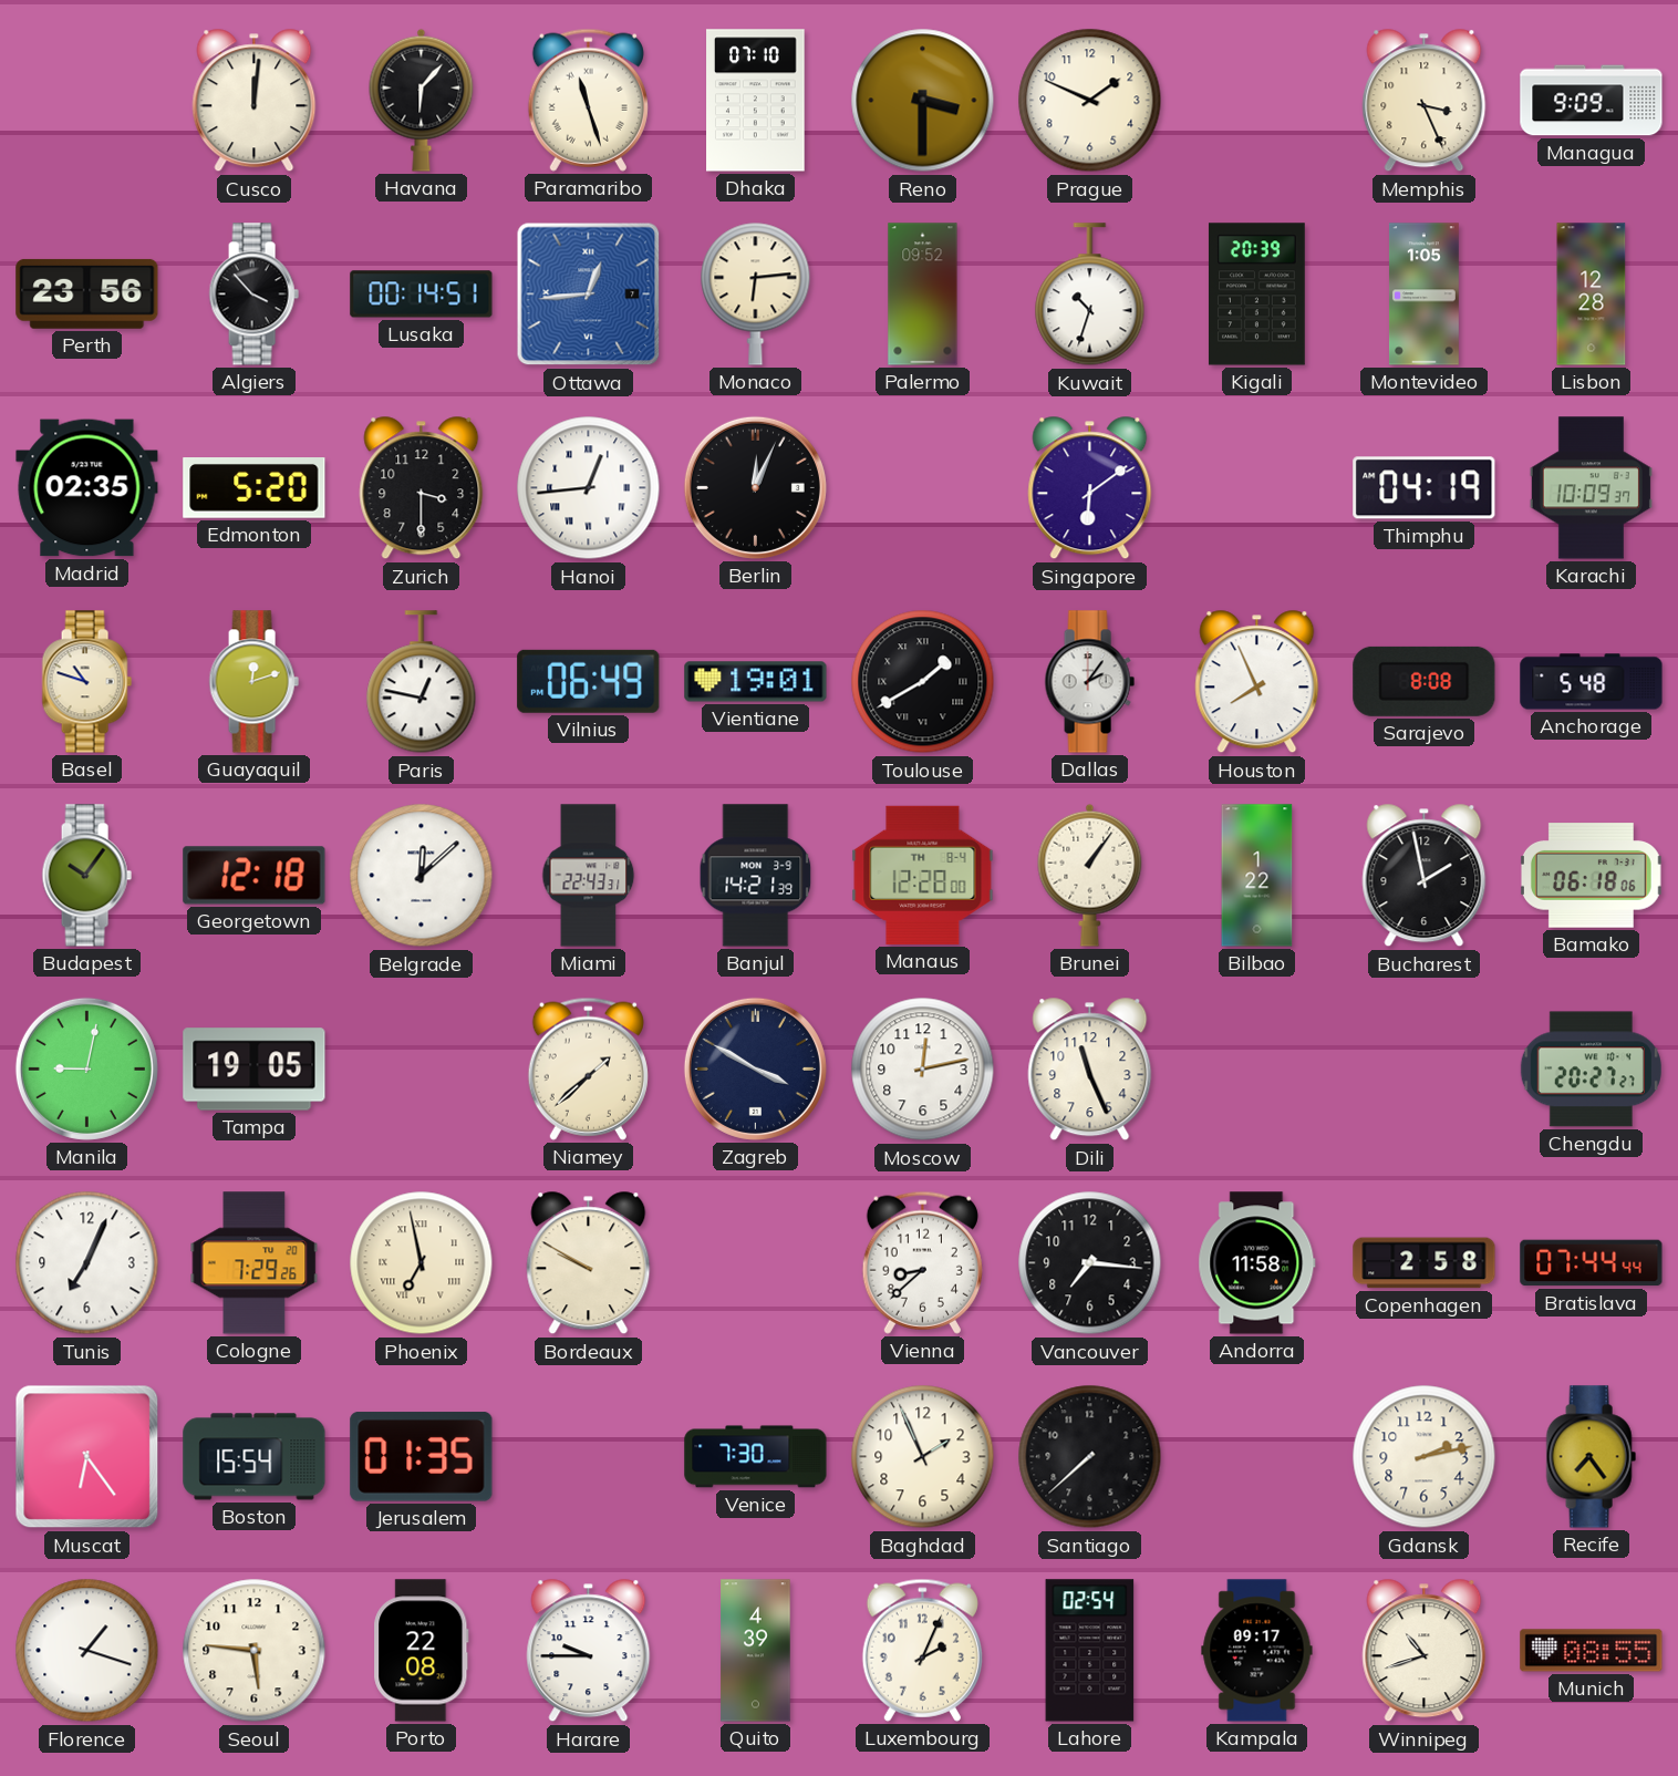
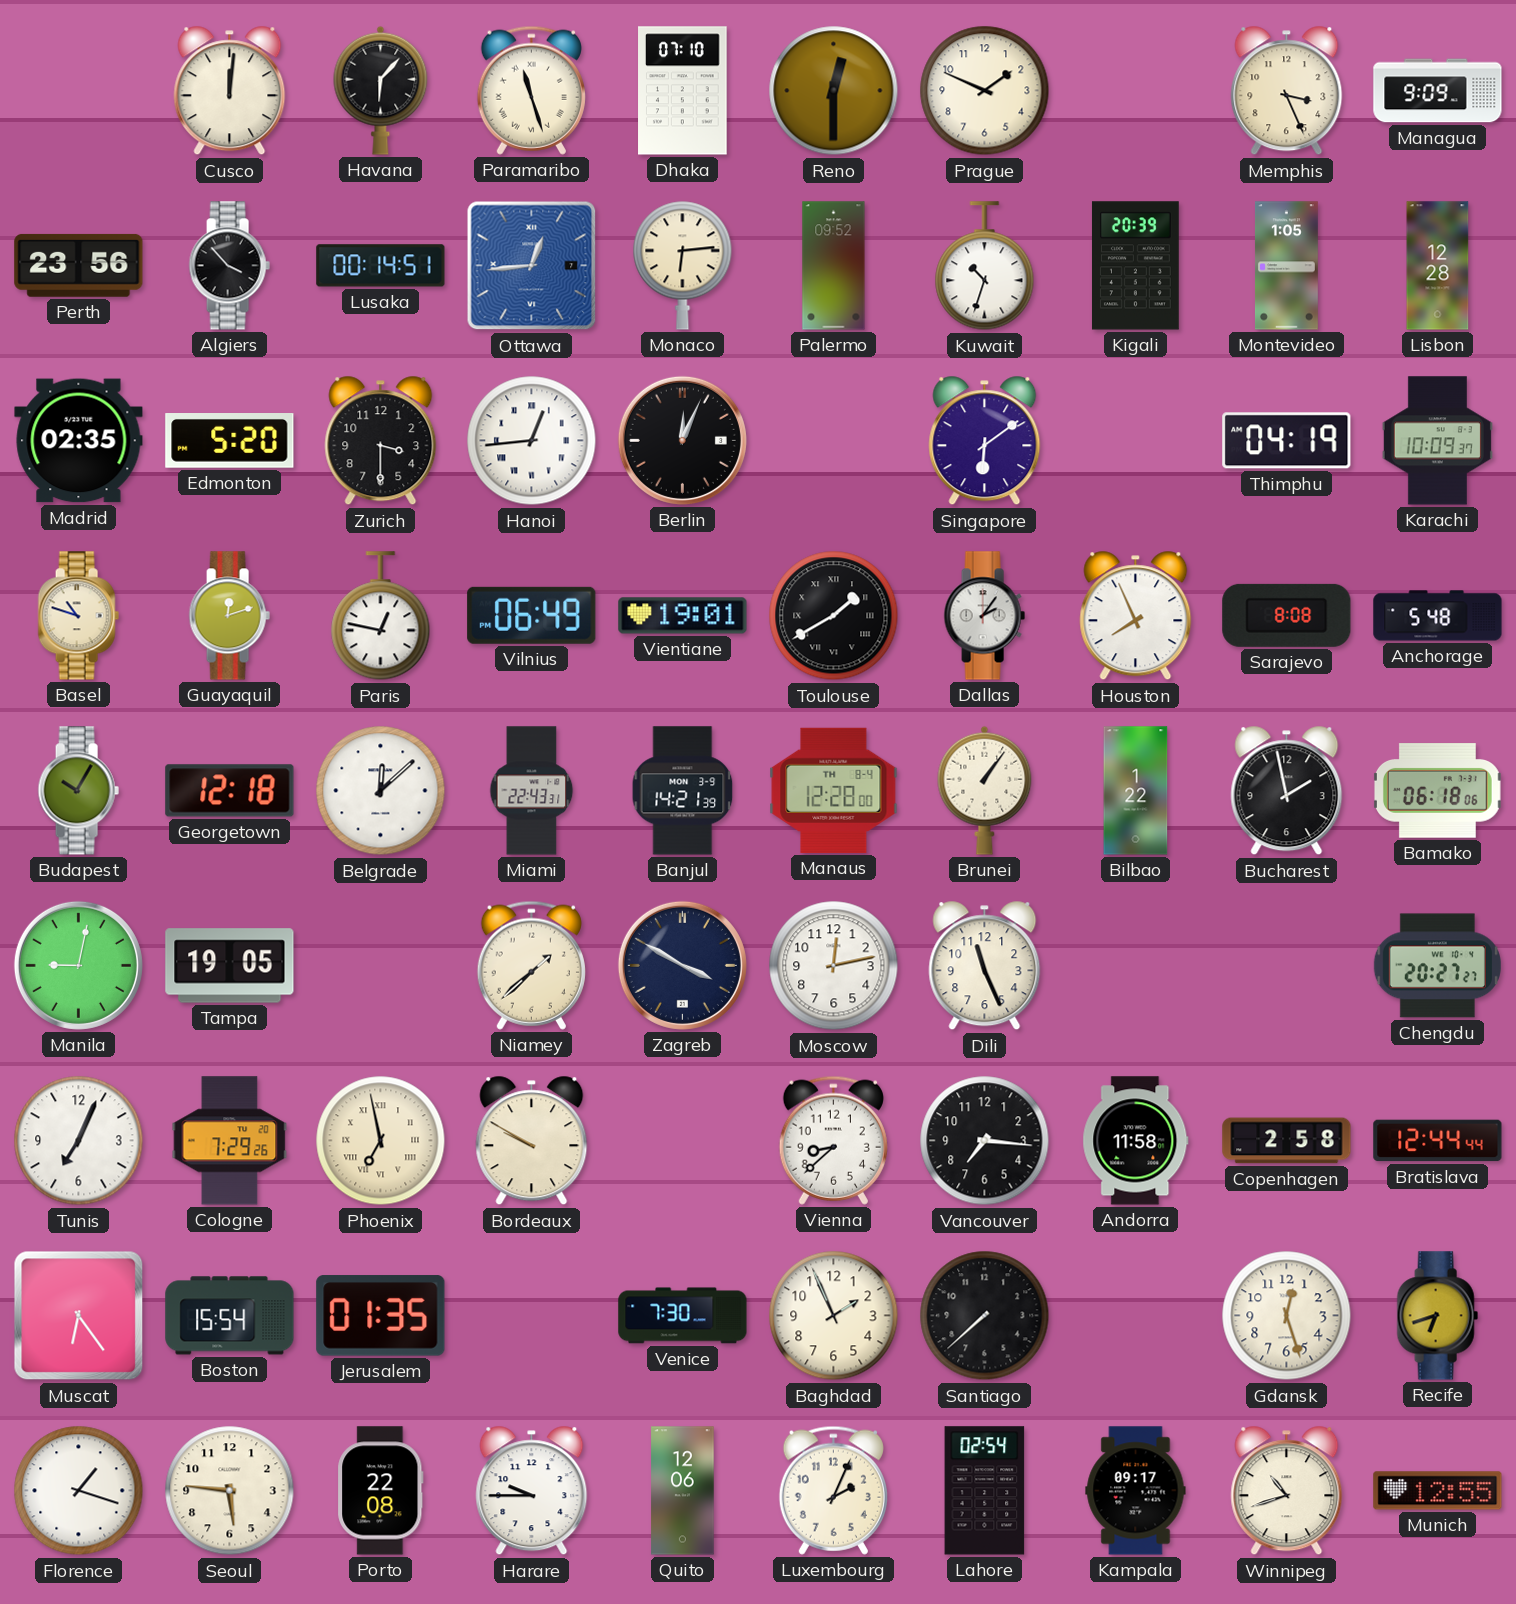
Reno: 3:30 -> 12:30
Budapest: 10:06 -> 10:05
Bratislava: 07:44 -> 12:44
Gdansk: 2:13 -> 12:27
Recife: 7:24 -> 6:42
Quito: 4:39 -> 12:06
Munich: 08:55 -> 12:55
